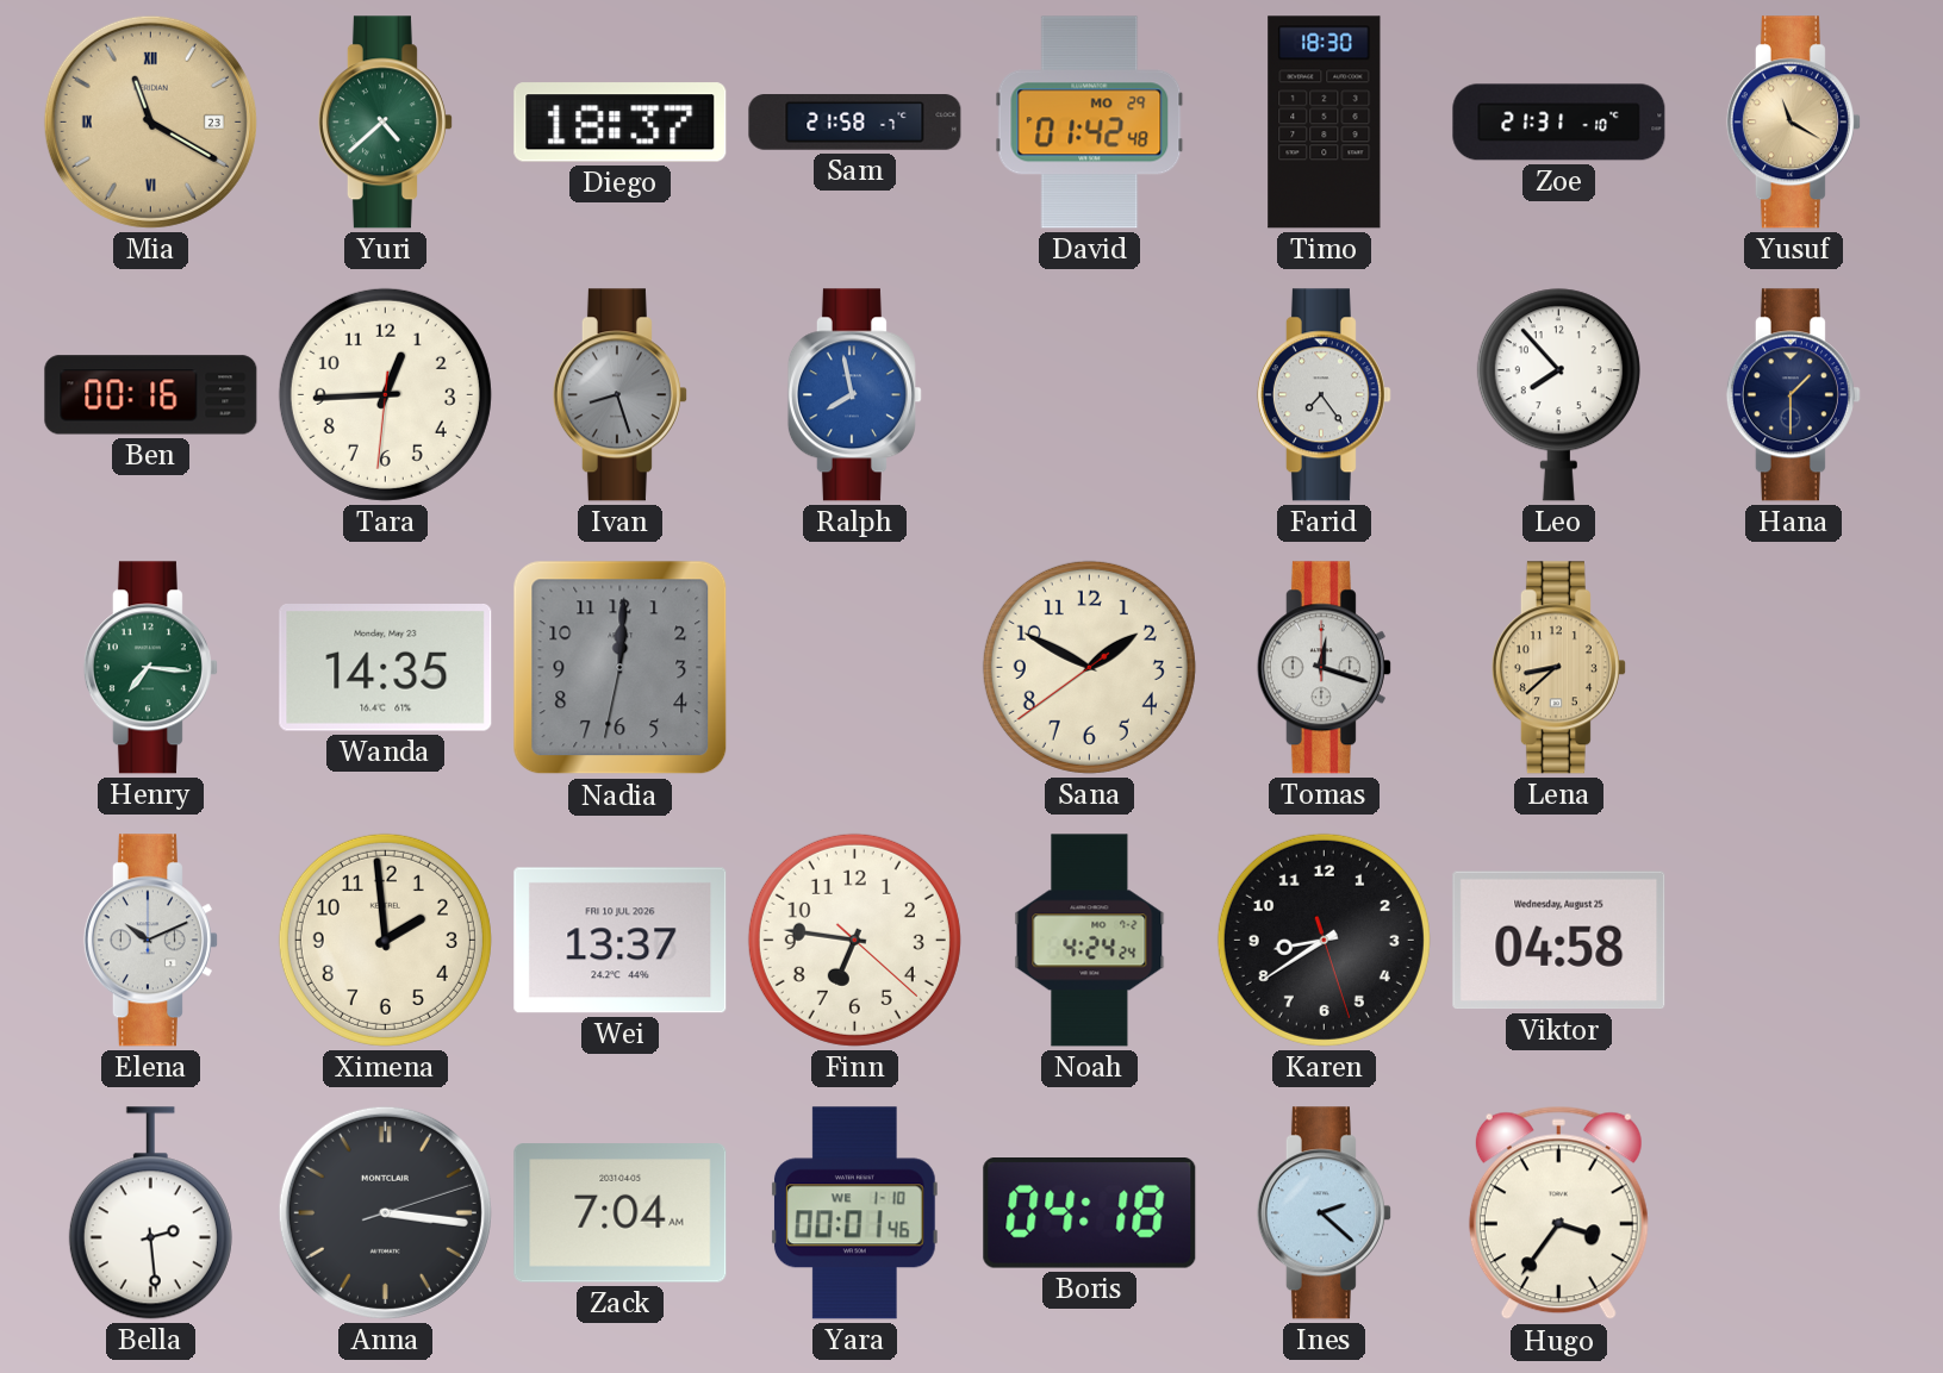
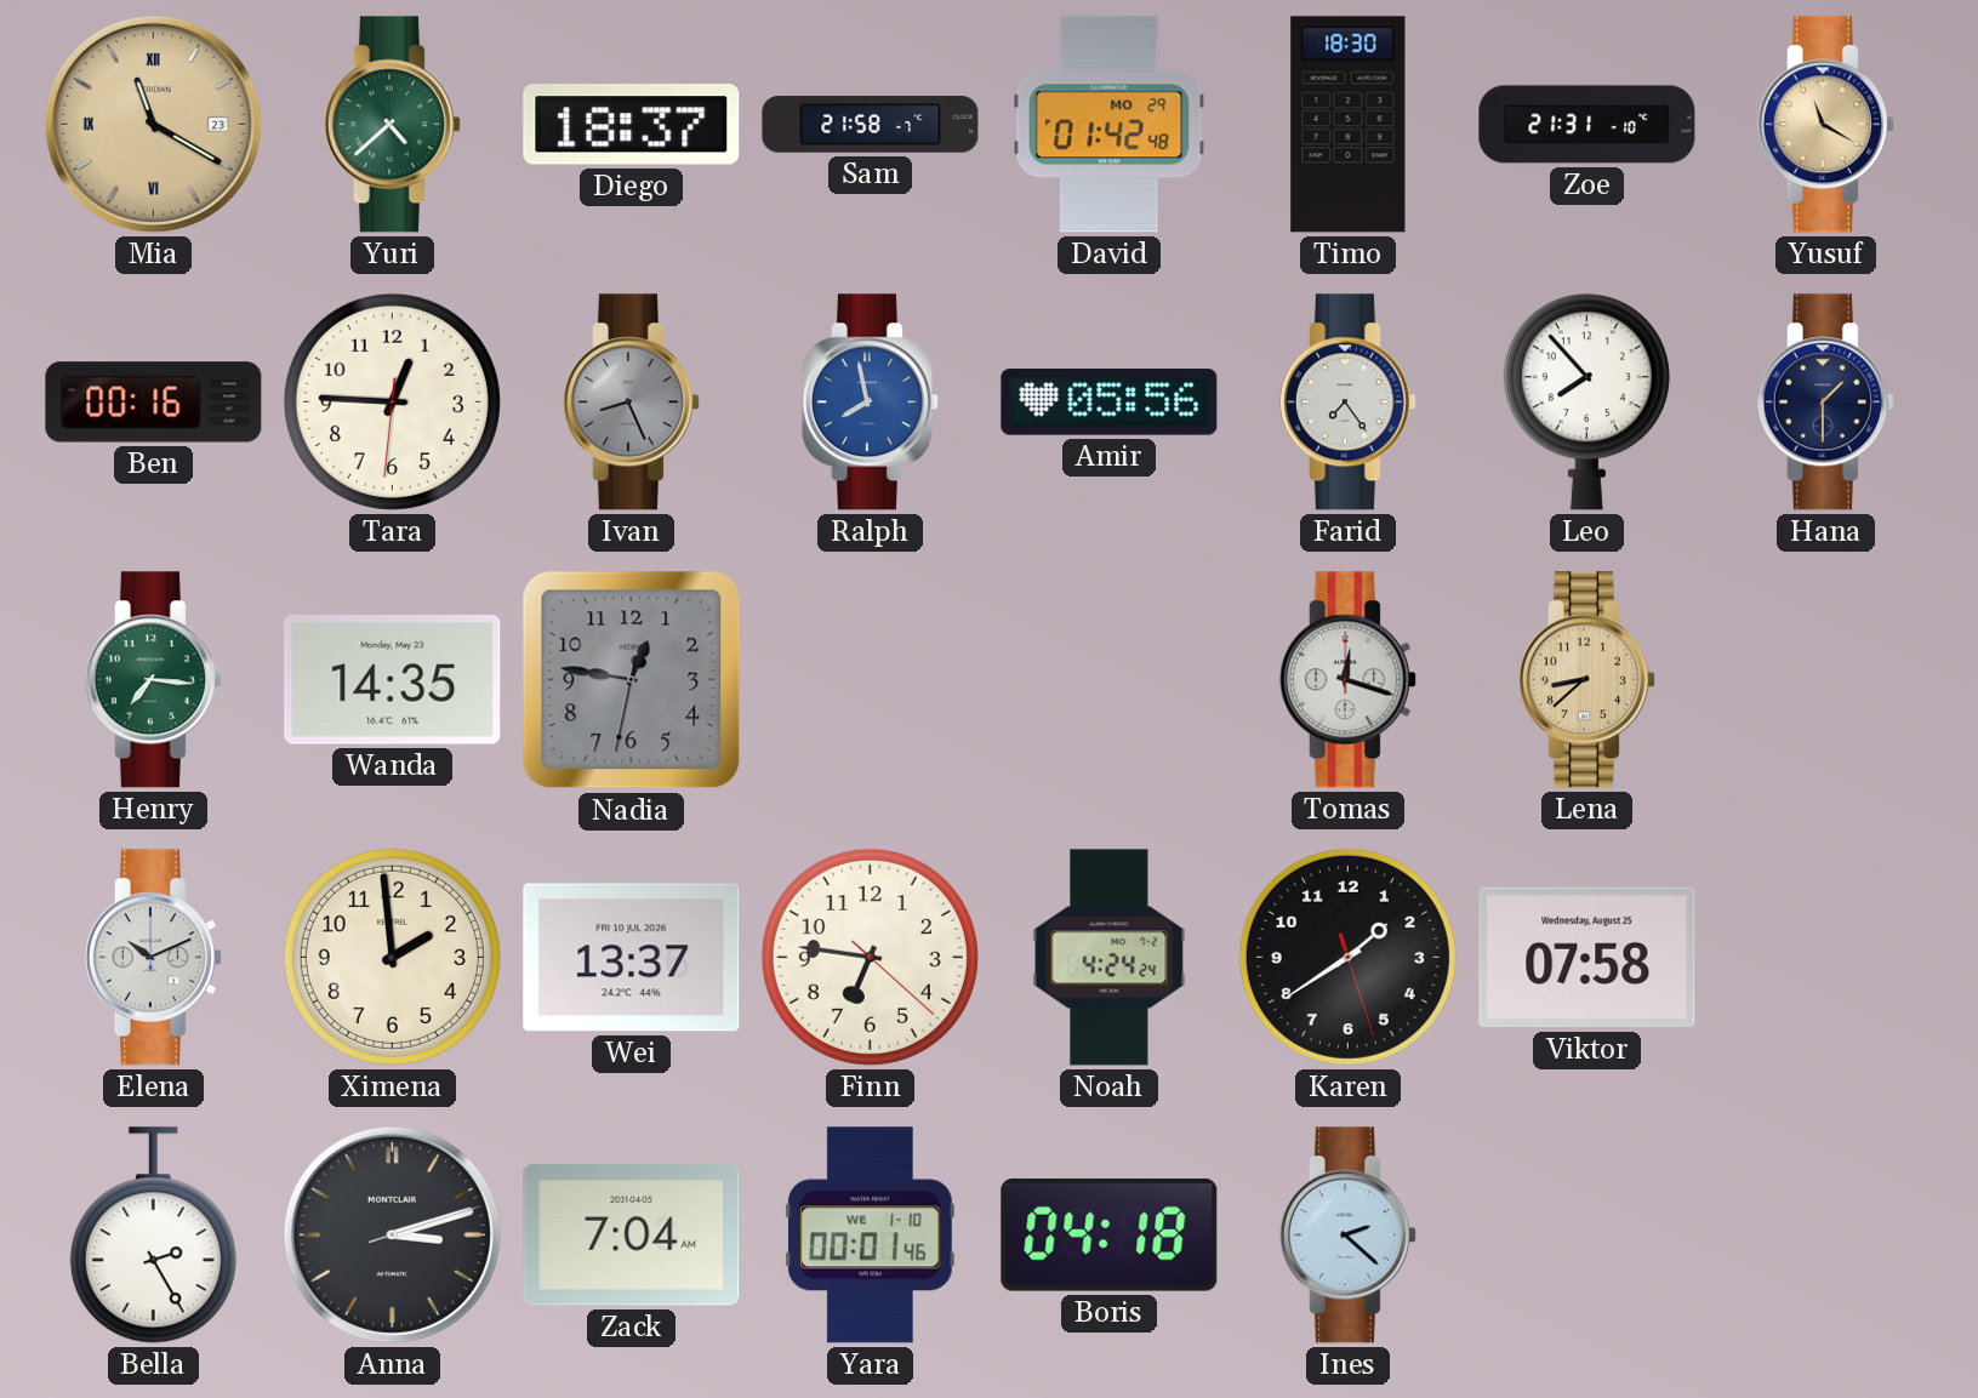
Tara: 12:44 -> 12:45
Ivan: 8:27 -> 8:26
Amir: none -> 05:56
Nadia: 12:00 -> 12:46
Sana: 1:49 -> none
Karen: 8:39 -> 1:39
Viktor: 04:58 -> 07:58
Bella: 2:29 -> 2:25
Anna: 3:16 -> 3:12
Hugo: 3:36 -> none
